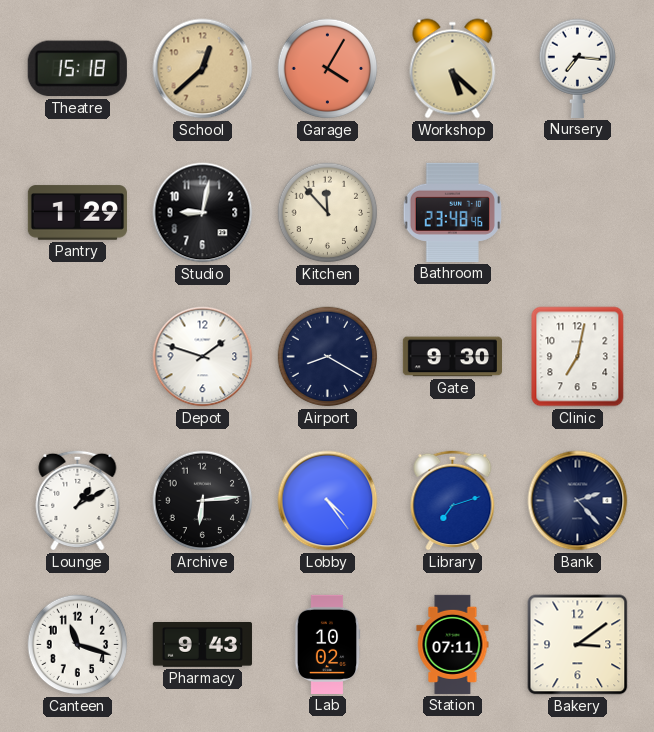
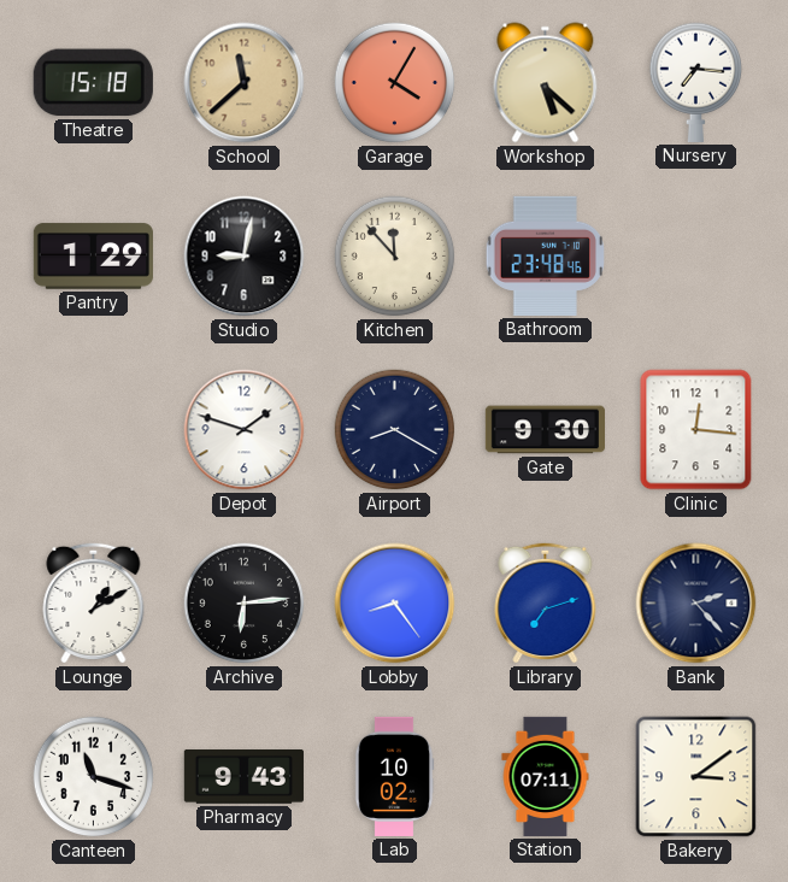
School: 12:38 -> 11:38
Clinic: 7:02 -> 12:16
Lobby: 4:24 -> 8:24
